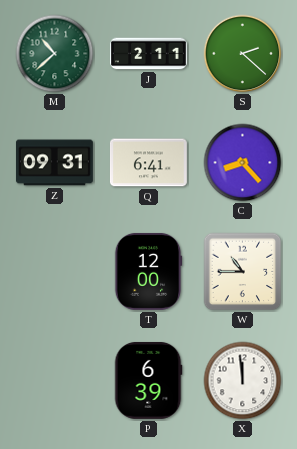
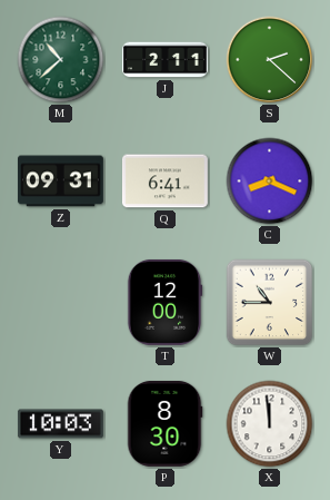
C: 8:23 -> 8:19
Y: none -> 10:03
P: 6:39 -> 8:30
